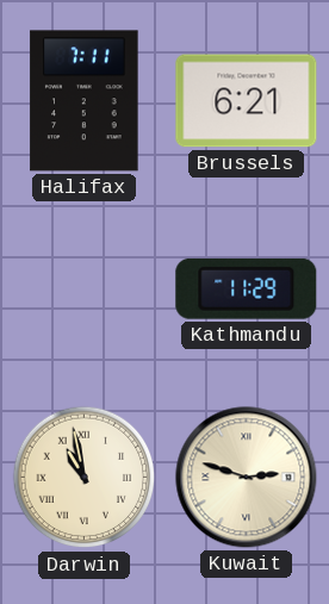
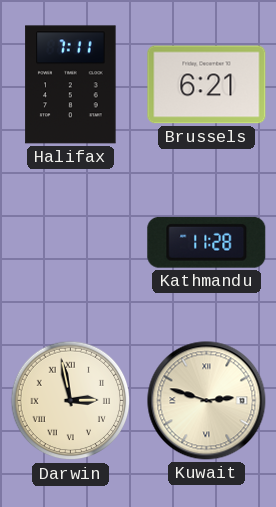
Kathmandu: 11:29 -> 11:28
Darwin: 10:58 -> 2:58
